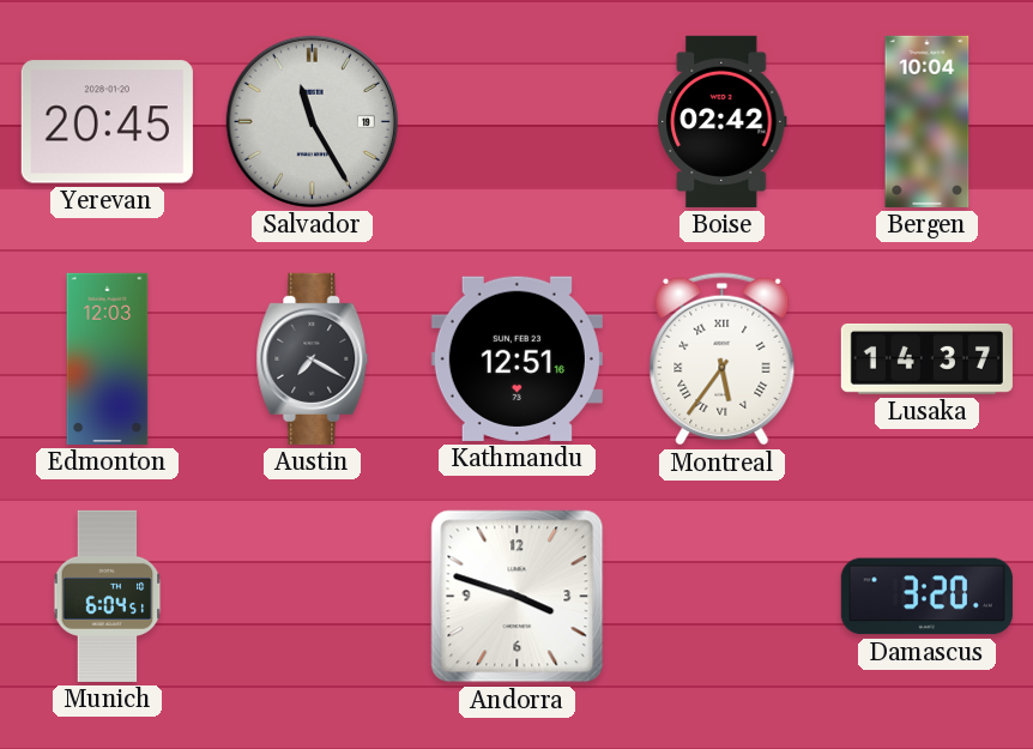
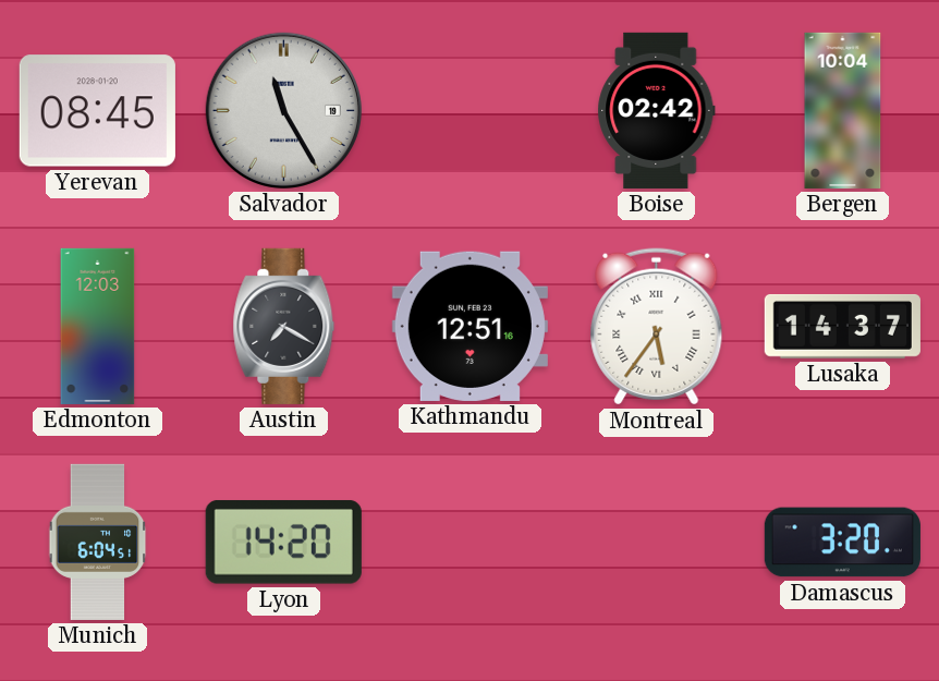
Yerevan: 20:45 -> 08:45
Lyon: none -> 14:20
Andorra: 3:48 -> none
